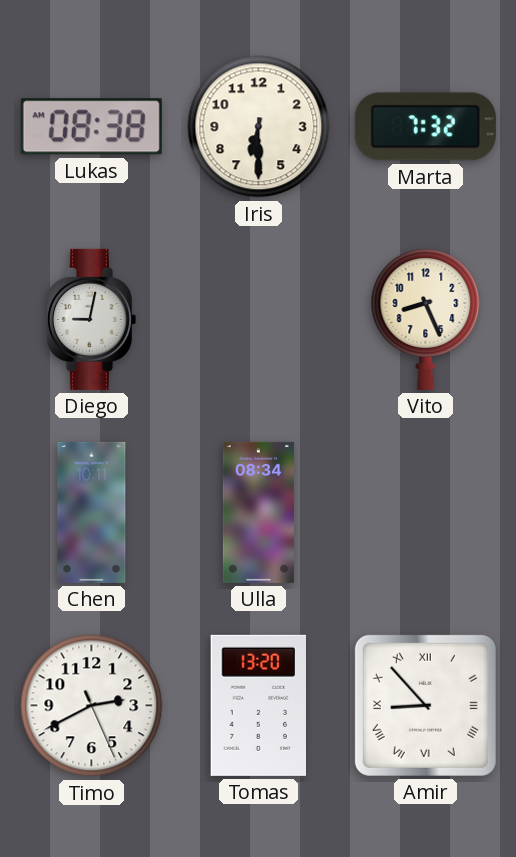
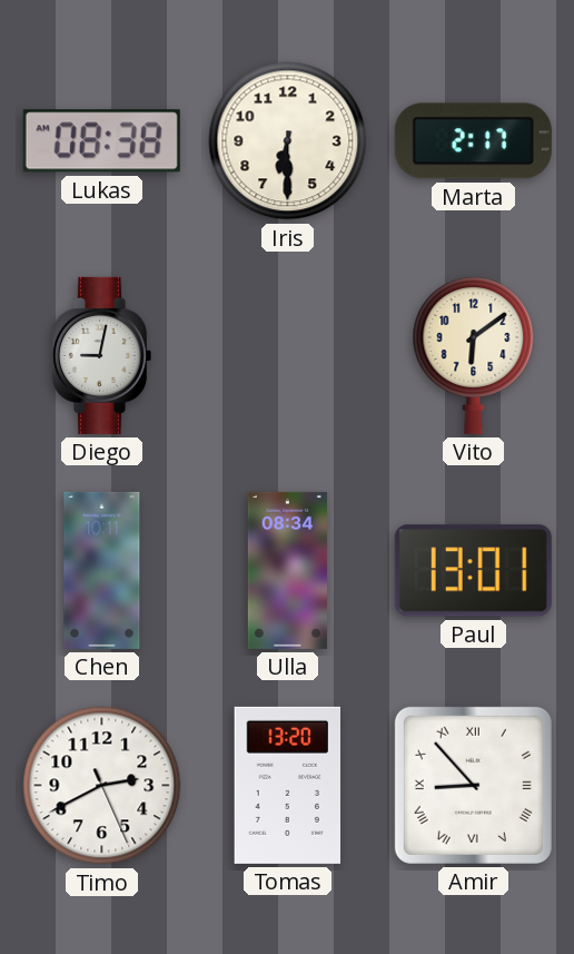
Marta: 7:32 -> 2:17
Vito: 8:26 -> 6:09
Paul: none -> 13:01
